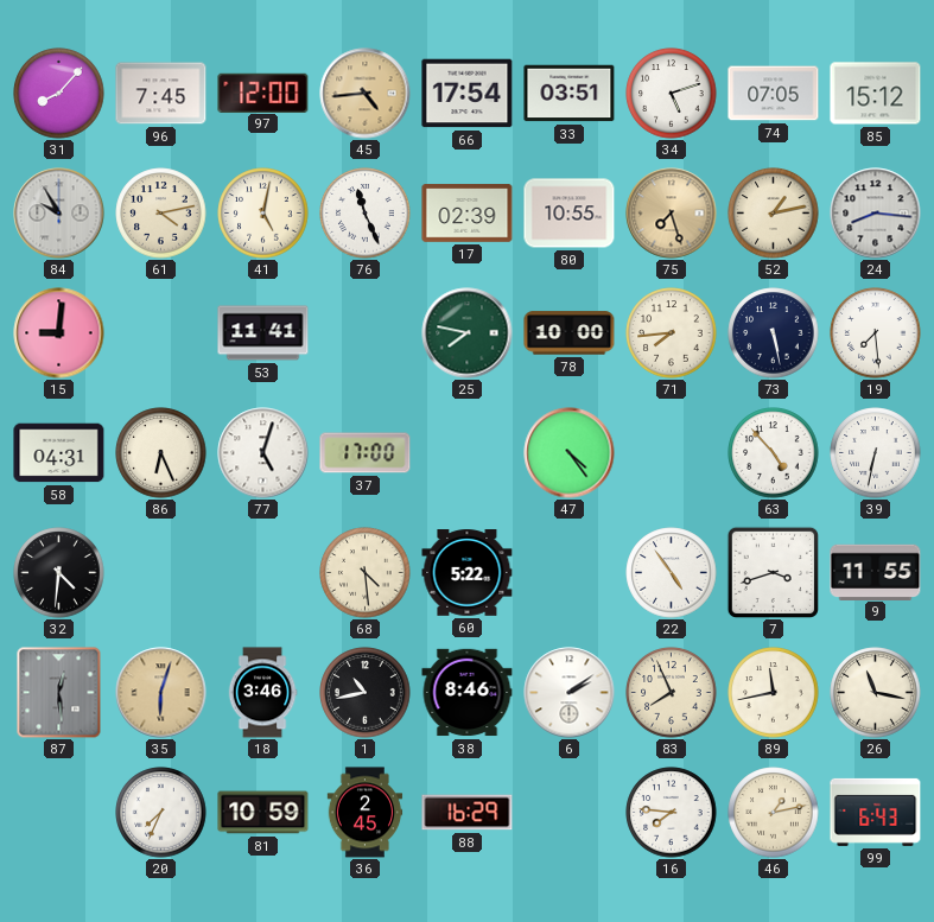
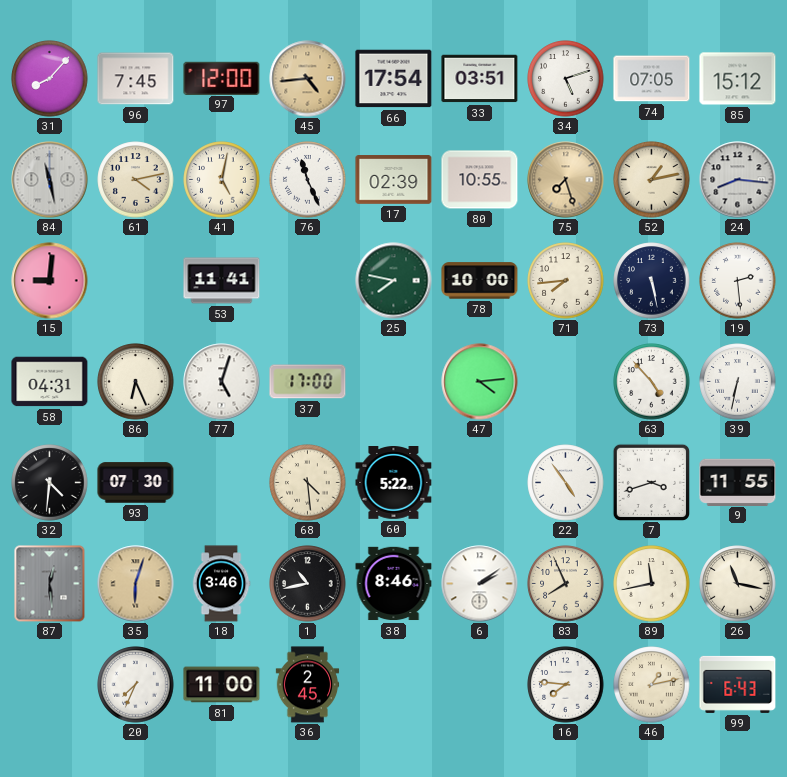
84: 9:55 -> 11:28
19: 7:29 -> 2:29
47: 4:24 -> 4:14
93: none -> 07:30
81: 10:59 -> 11:00
88: 16:29 -> none
